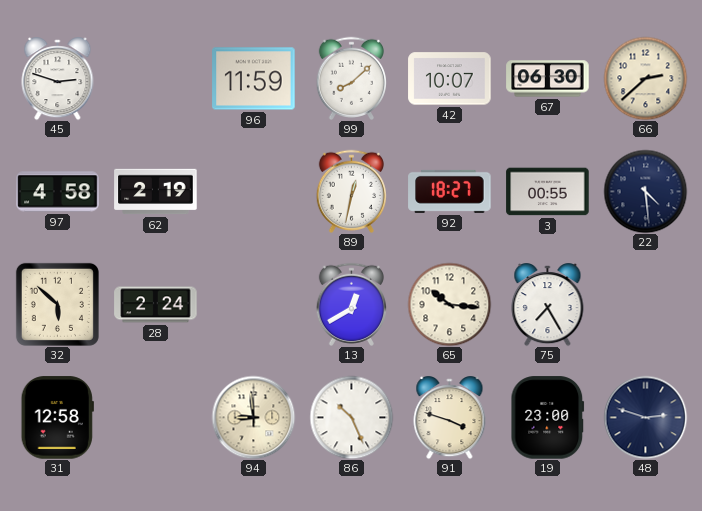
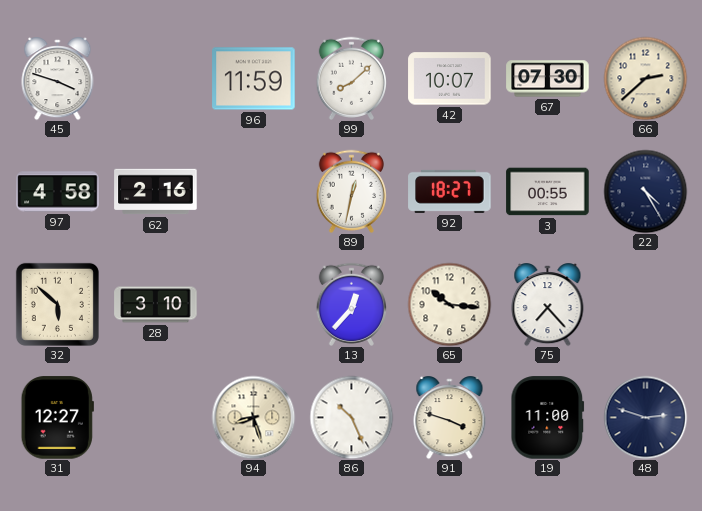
45: 2:48 -> 3:48
67: 06:30 -> 07:30
62: 2:19 -> 2:16
22: 4:29 -> 4:25
28: 2:24 -> 3:10
13: 12:40 -> 12:37
75: 7:25 -> 7:23
31: 12:58 -> 12:27
94: 8:59 -> 8:27
19: 23:00 -> 11:00
